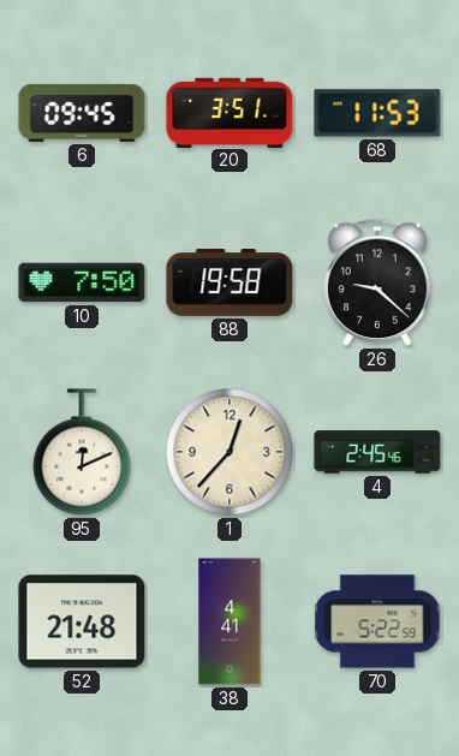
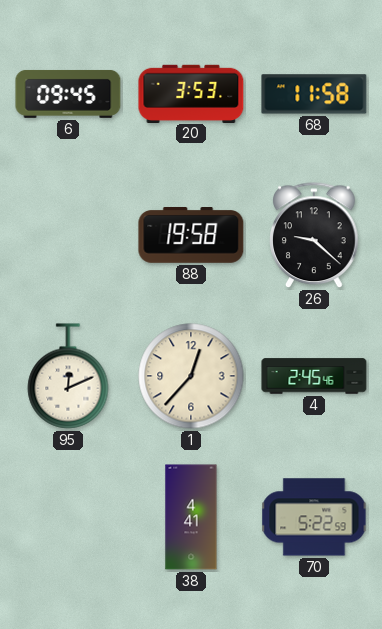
20: 3:51 -> 3:53
68: 11:53 -> 11:58
10: 7:50 -> none
52: 21:48 -> none
